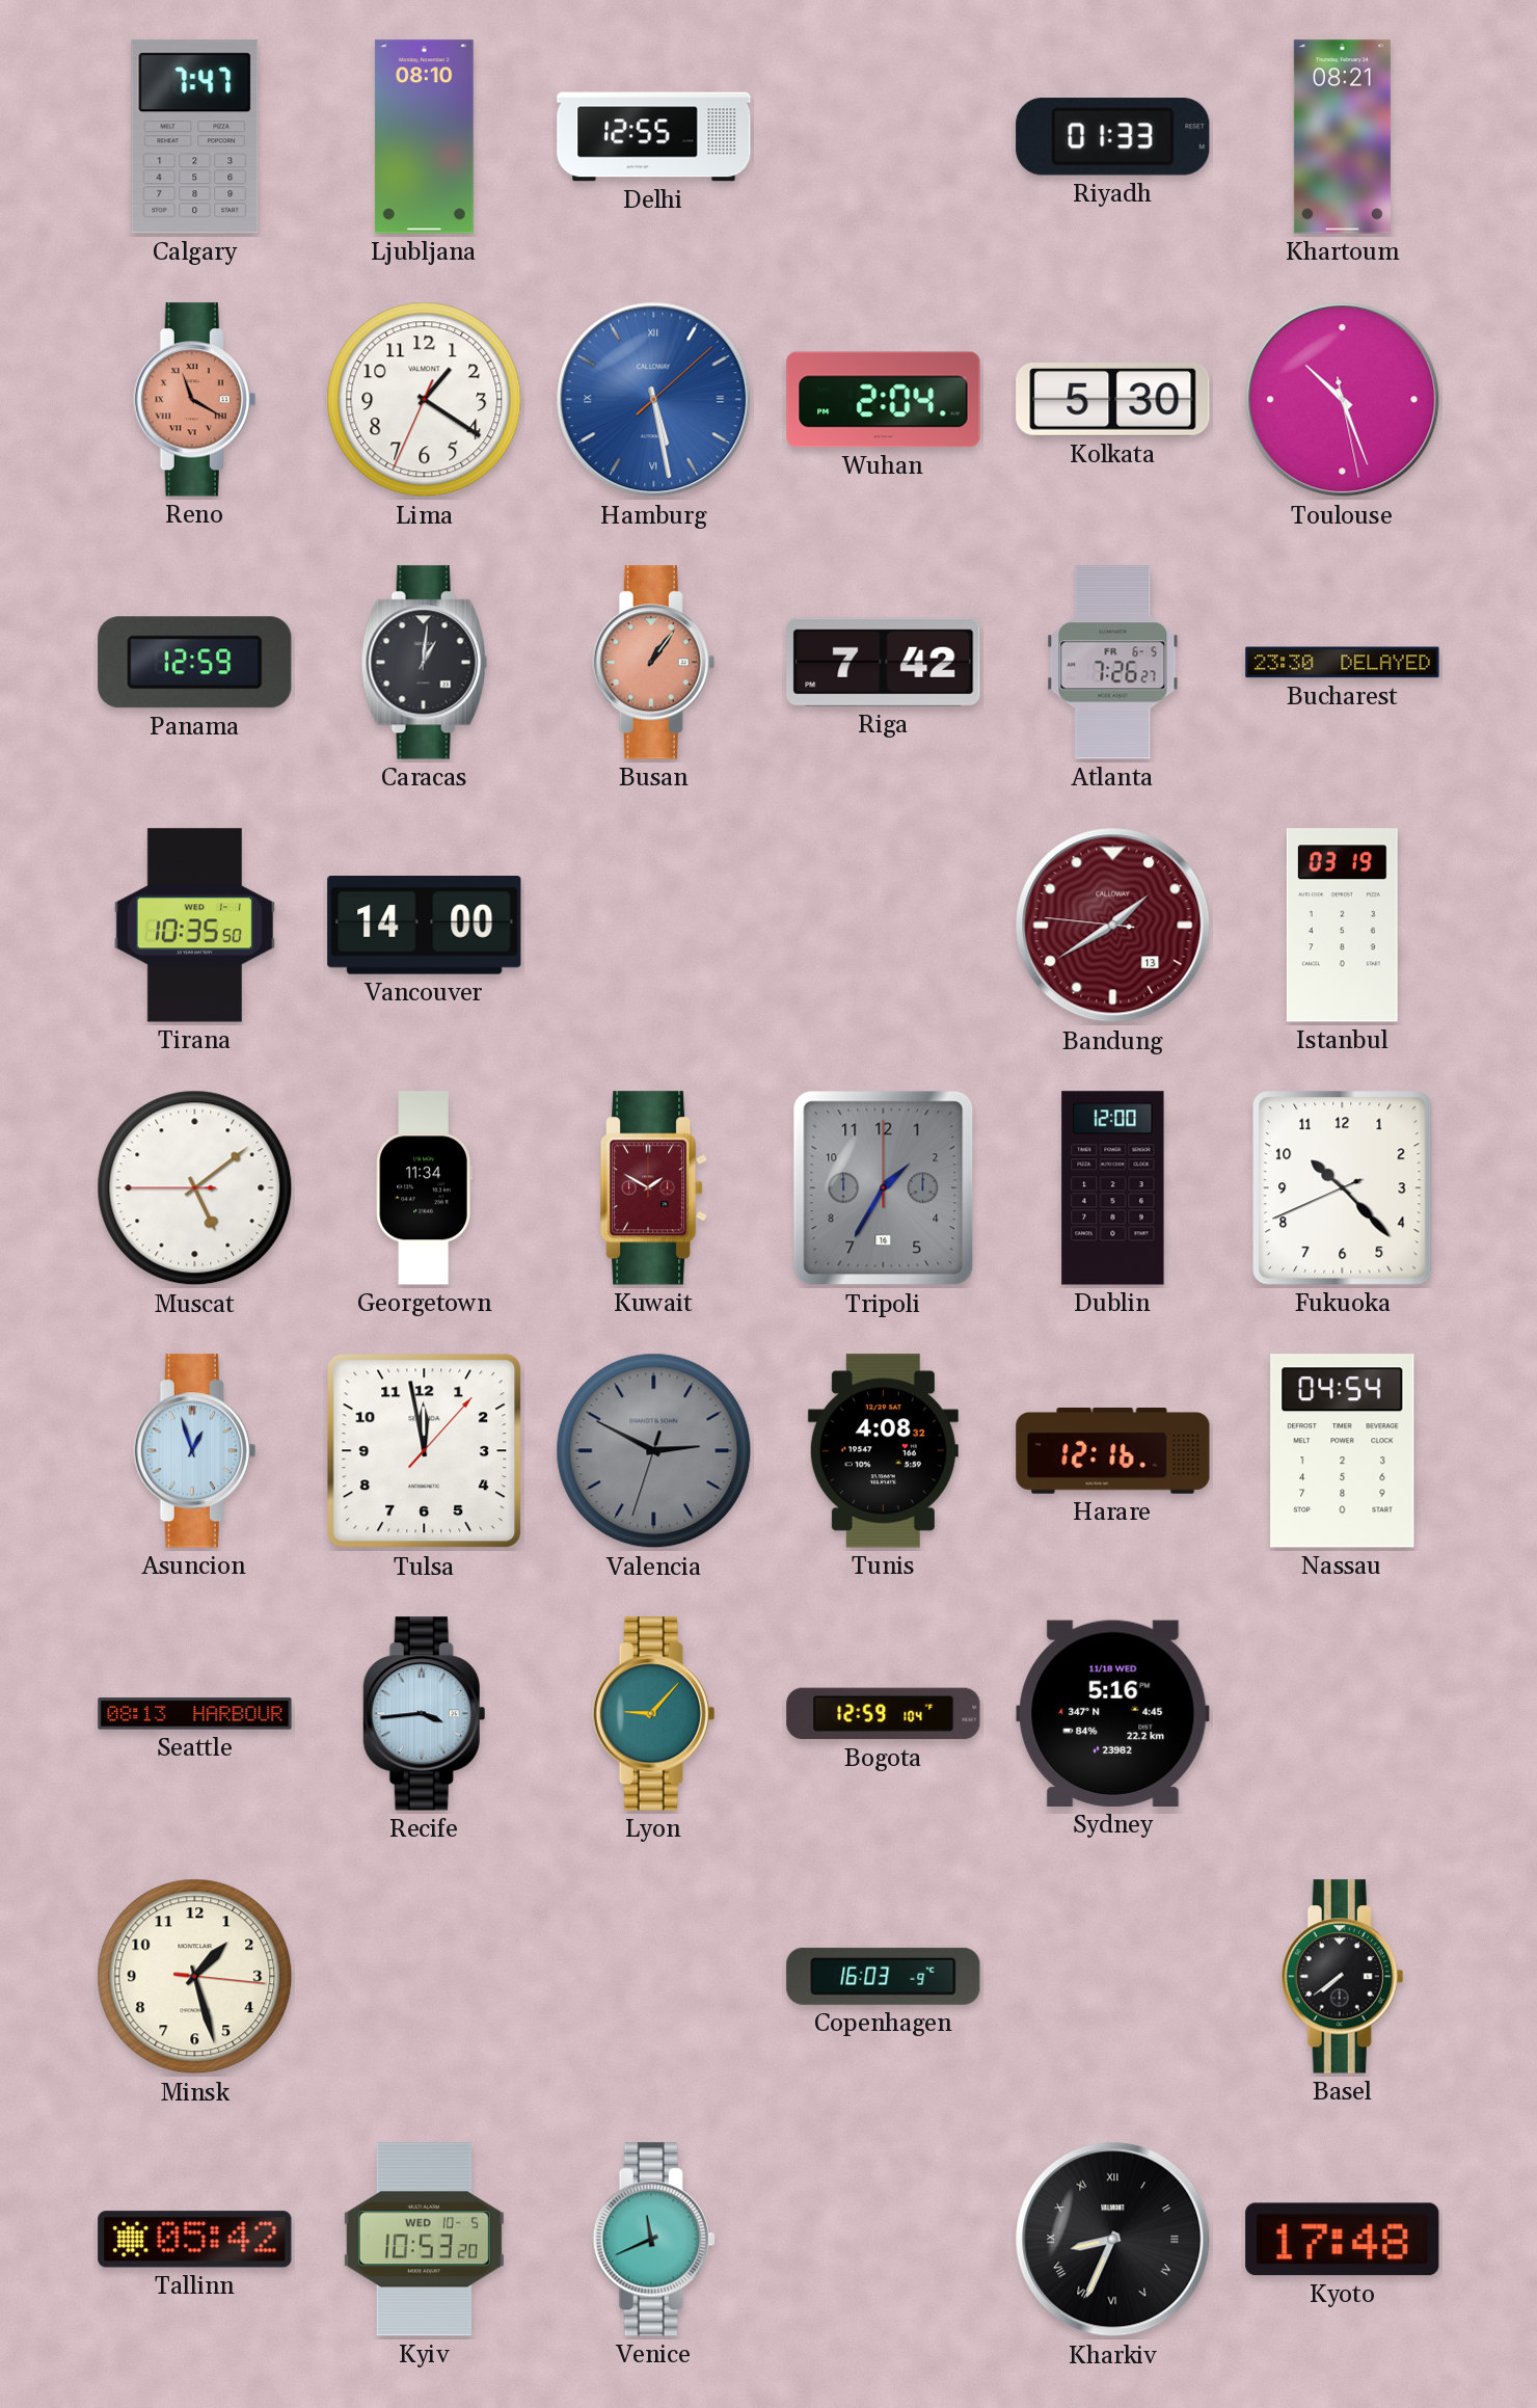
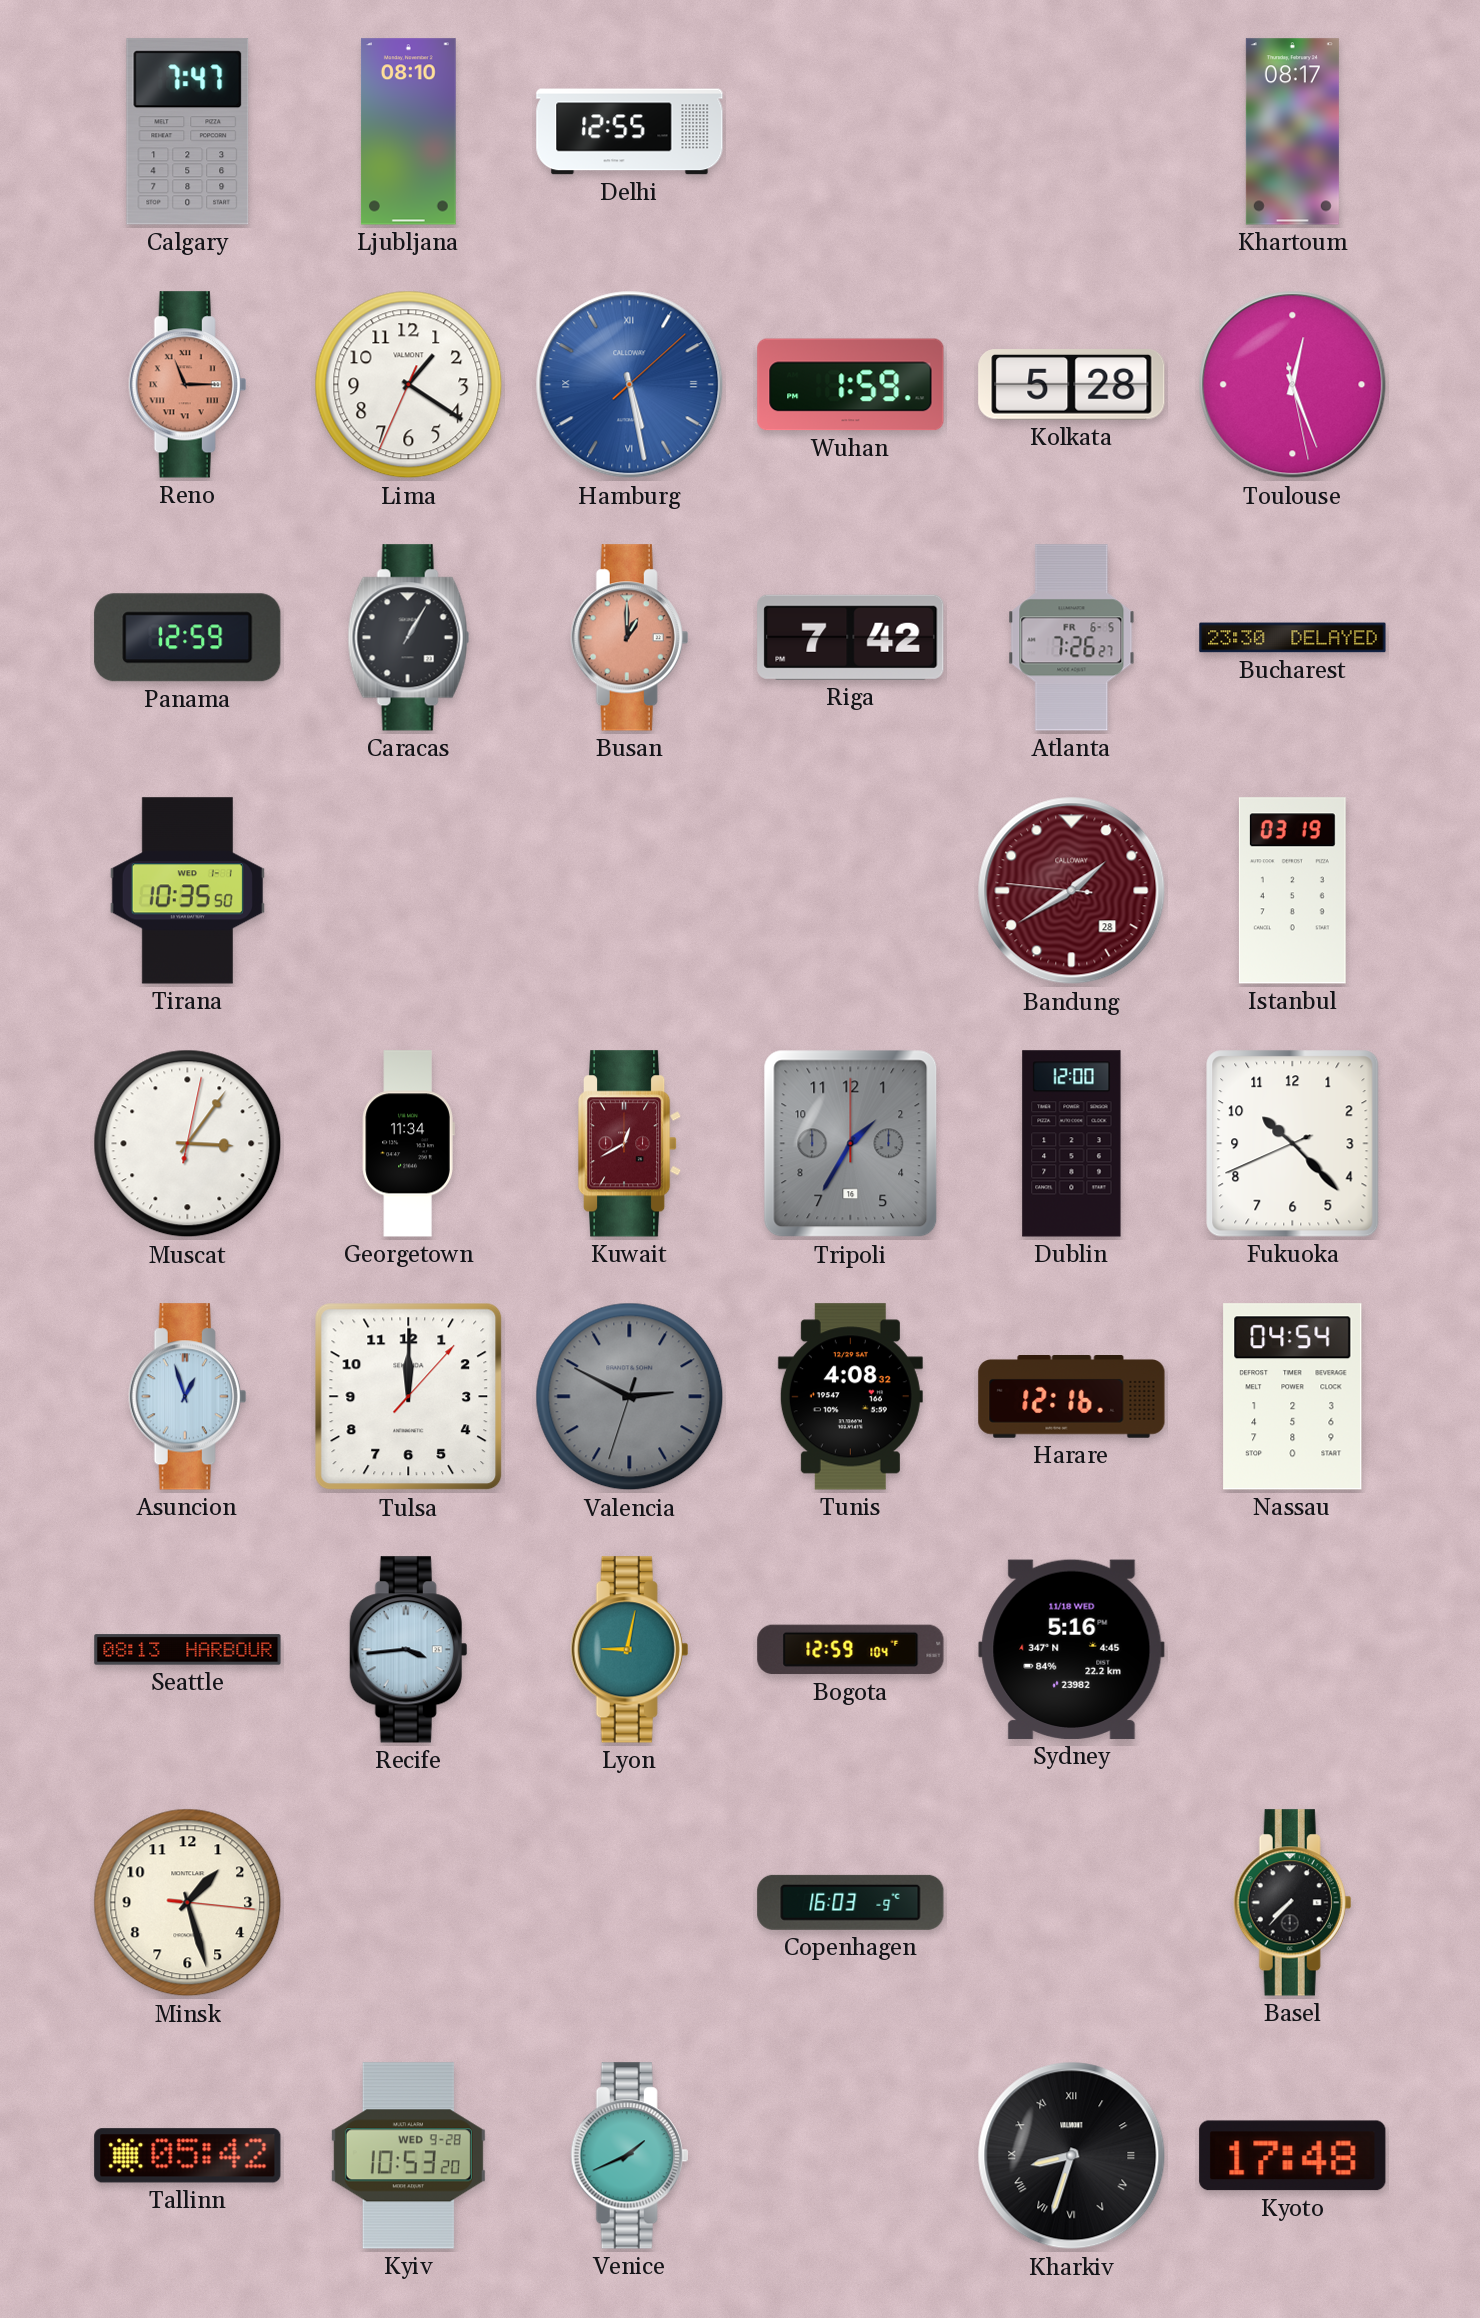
Riyadh: 01:33 -> none
Khartoum: 08:21 -> 08:17
Reno: 11:20 -> 11:15
Wuhan: 2:04 -> 1:59
Kolkata: 5:30 -> 5:28
Toulouse: 10:26 -> 12:26
Caracas: 1:01 -> 1:05
Busan: 1:06 -> 1:00
Vancouver: 14:00 -> none
Bandung date: 13 -> 28
Muscat: 5:08 -> 3:06
Kuwait: 1:50 -> 12:40
Tulsa: 11:58 -> 12:00
Lyon: 9:07 -> 9:02
Basel: 7:39 -> 7:37
Kyiv date: WED 10-5 -> WED 9-28
Venice: 11:41 -> 1:41
Kharkiv: 8:34 -> 8:33
